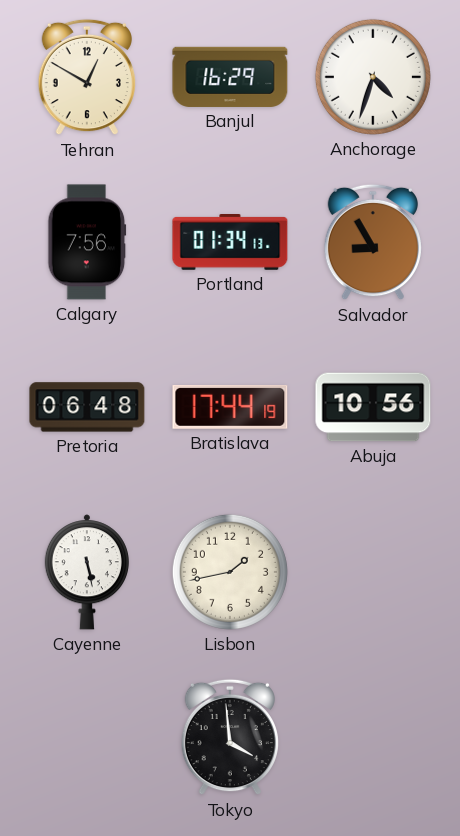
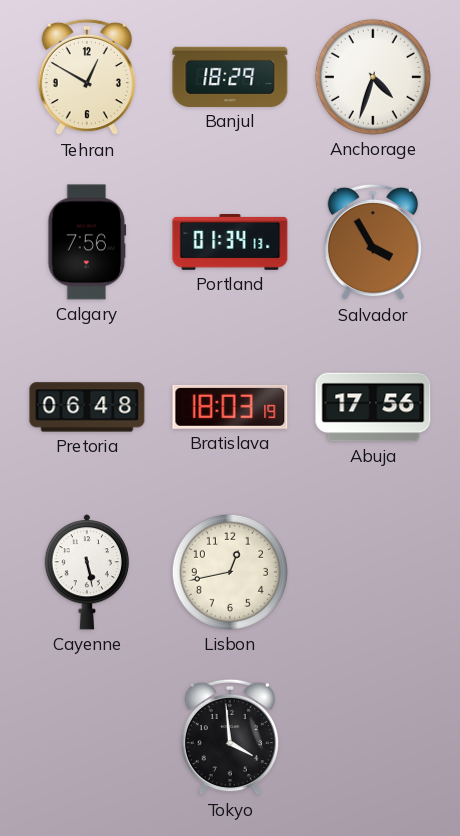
Banjul: 16:29 -> 18:29
Salvador: 8:55 -> 3:55
Bratislava: 17:44 -> 18:03
Abuja: 10:56 -> 17:56
Lisbon: 1:43 -> 12:43
